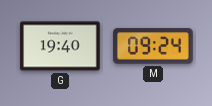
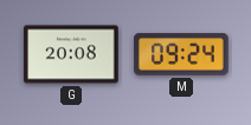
G: 19:40 -> 20:08
